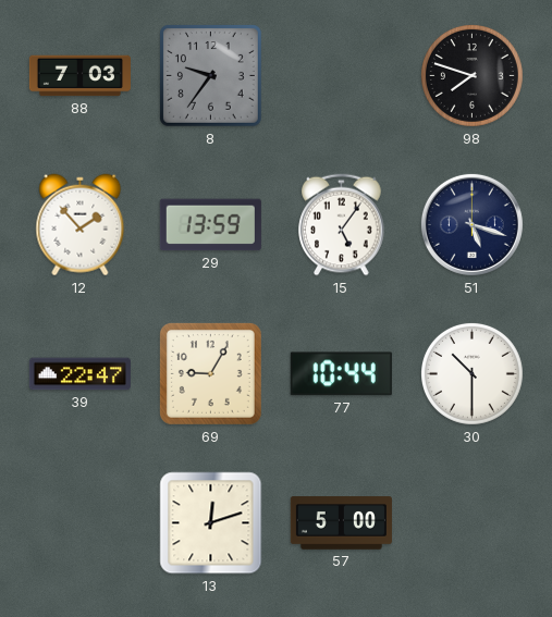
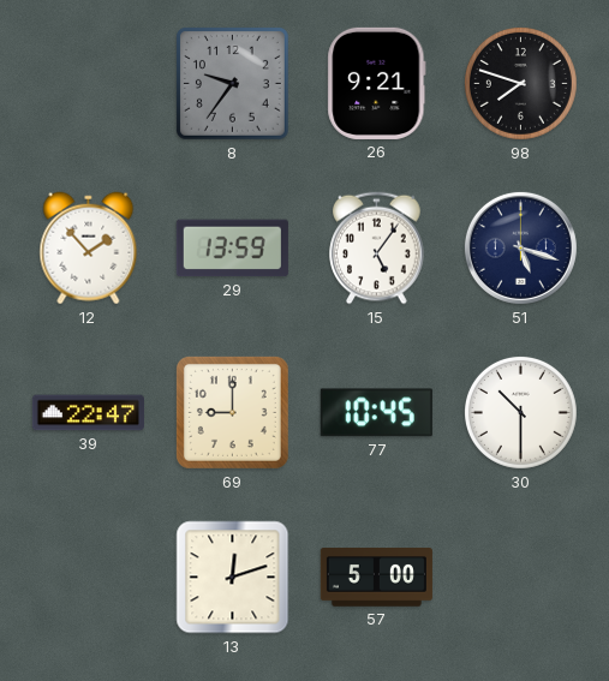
88: 7:03 -> none
26: none -> 9:21
69: 9:05 -> 9:00
77: 10:44 -> 10:45
